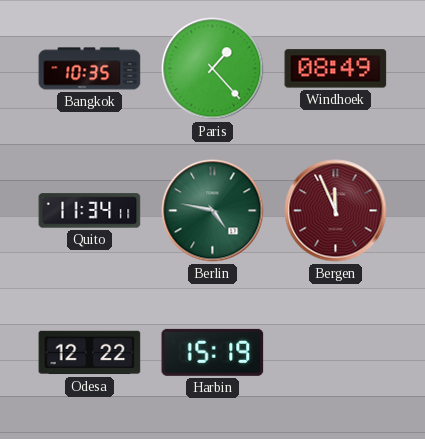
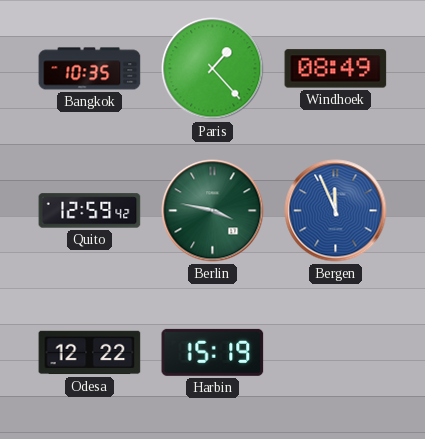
Quito: 11:34 -> 12:59
Berlin: 4:47 -> 3:47
Bergen dial: burgundy -> blue
